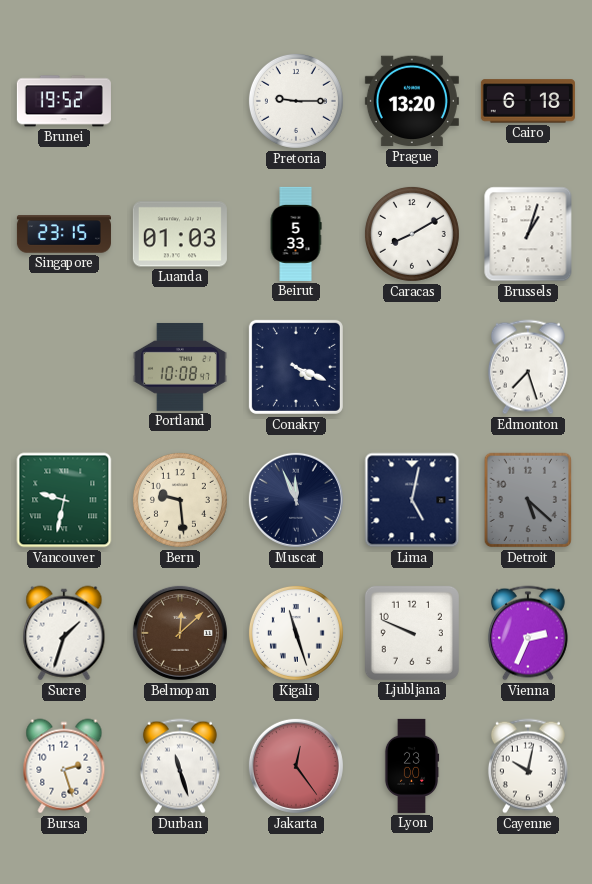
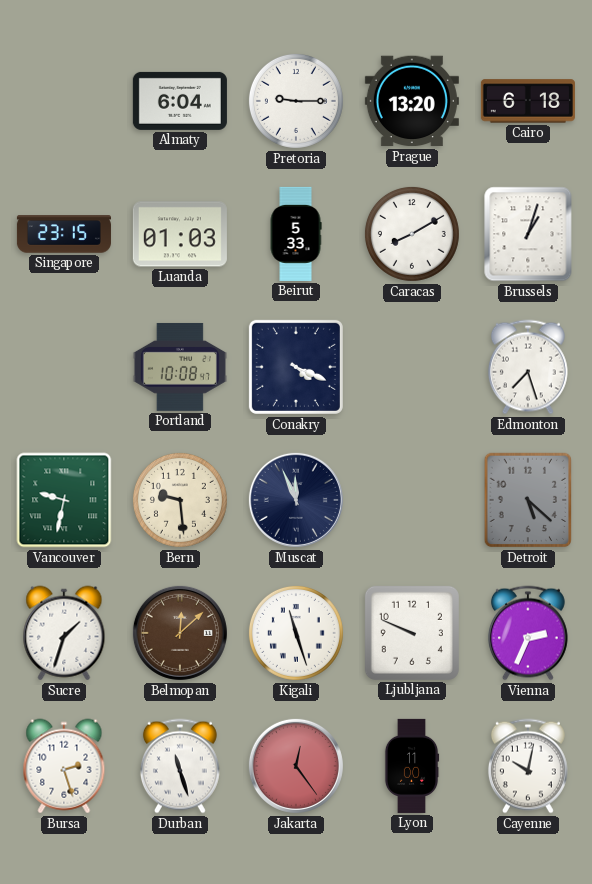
Brunei: 19:52 -> none
Almaty: none -> 6:04
Lima: 5:02 -> none
Lyon: 23:00 -> 11:00
